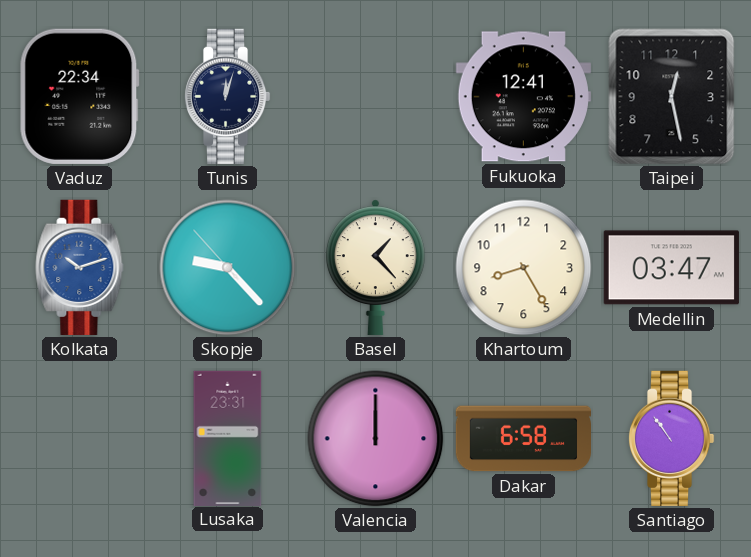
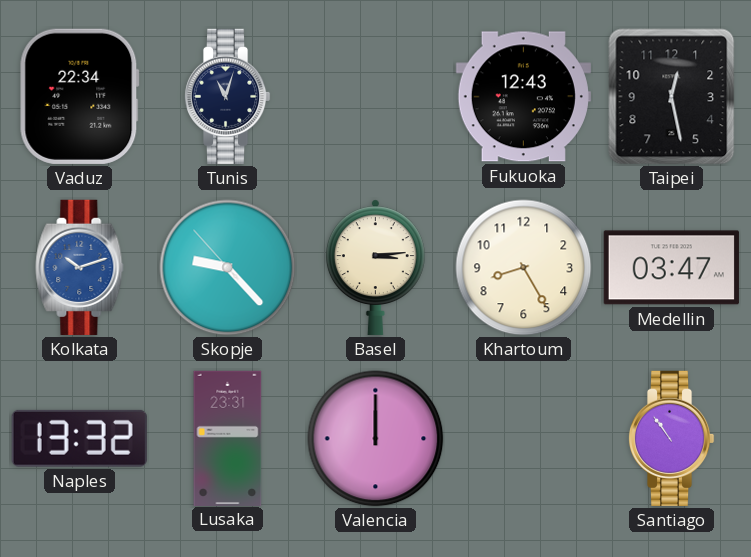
Tunis: 12:03 -> 11:03
Fukuoka: 12:41 -> 12:43
Basel: 1:23 -> 3:14
Naples: none -> 13:32
Dakar: 6:58 -> none
